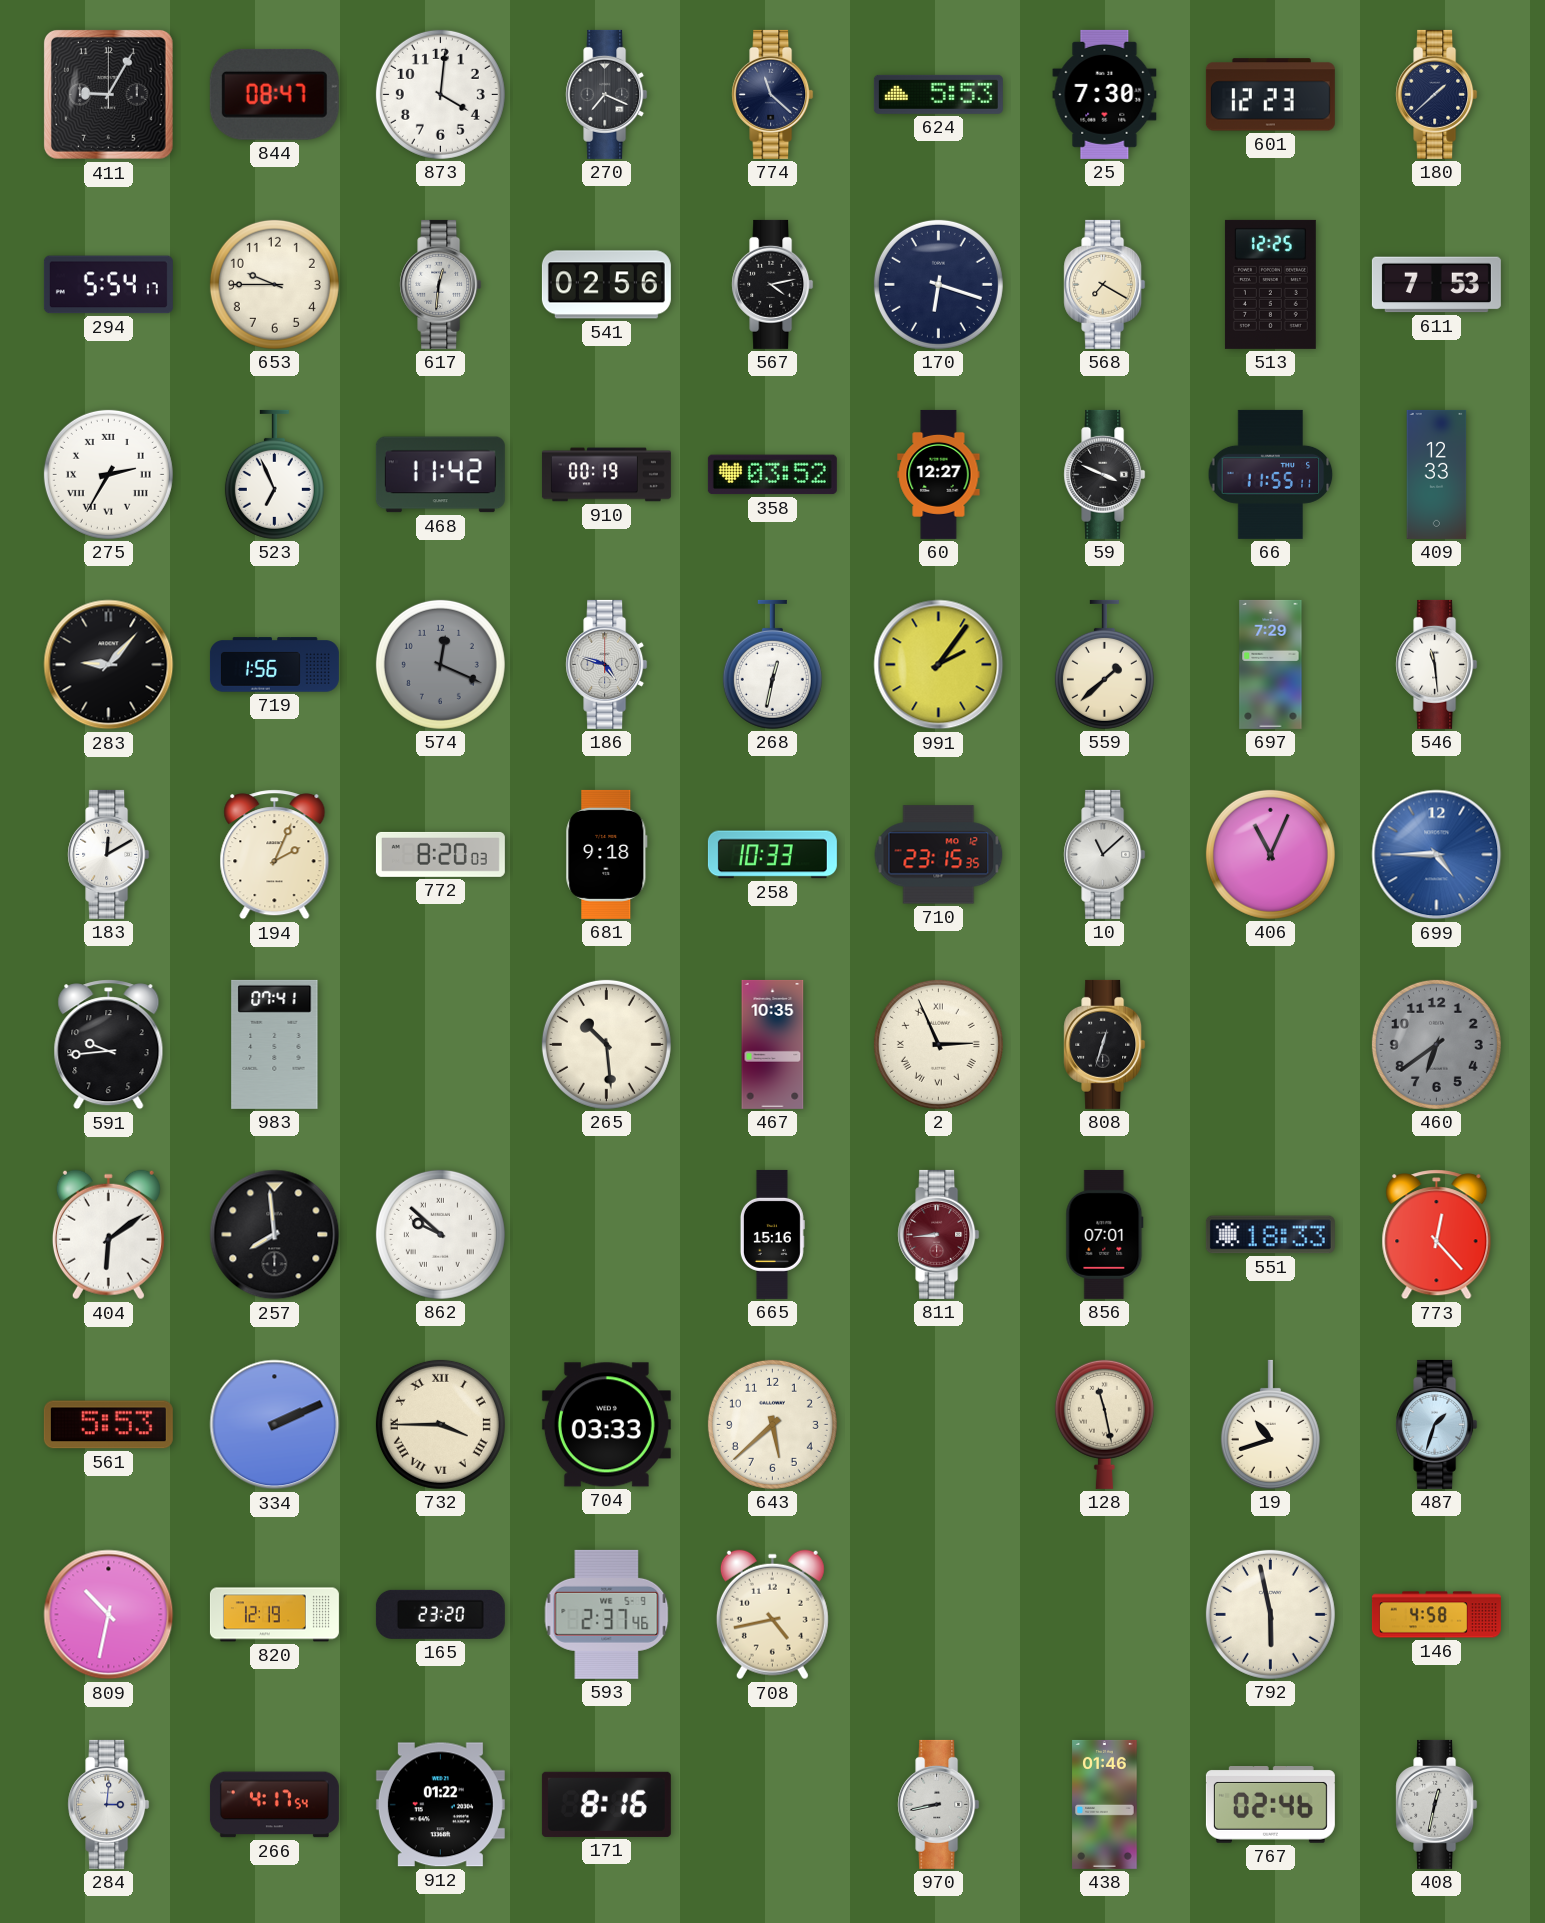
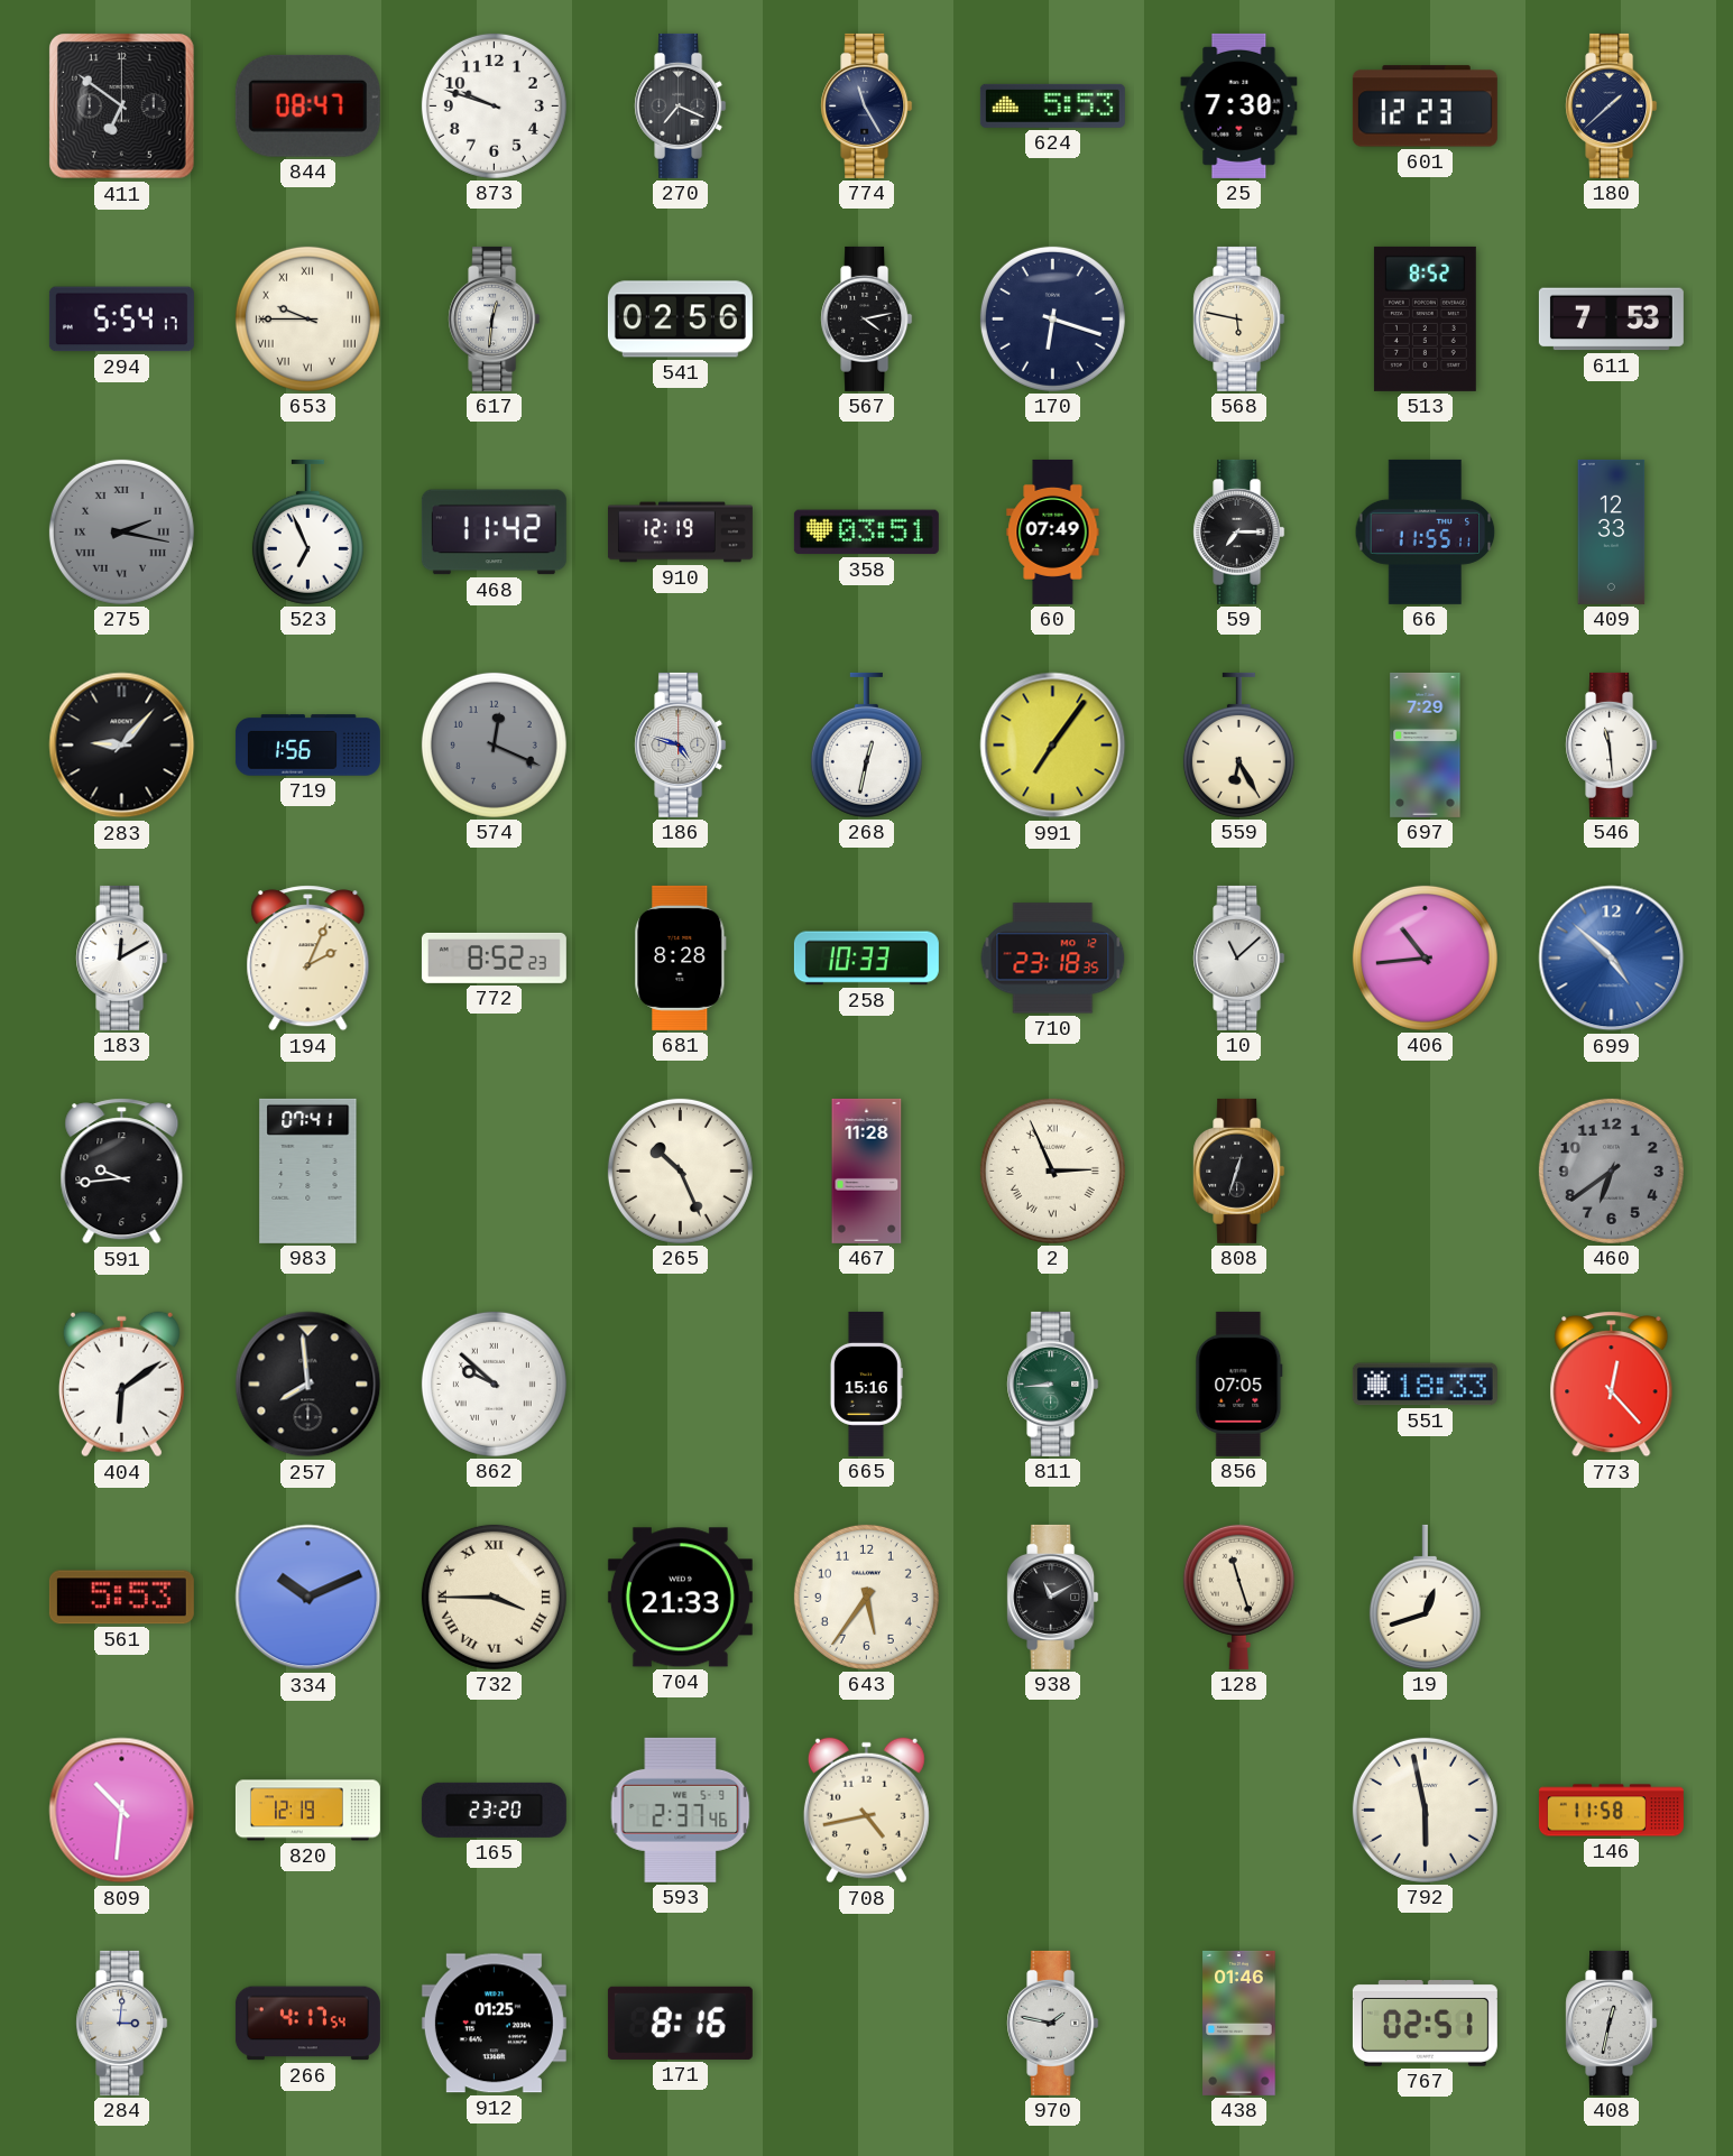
411: 9:05 -> 6:51
873: 4:01 -> 9:48
774: 11:22 -> 11:25
653 numerals: Arabic -> Roman
568: 7:20 -> 5:47
513: 12:25 -> 8:52
275: 2:35 -> 2:17
275 dial: white -> grey
910: 00:19 -> 12:19
358: 03:52 -> 03:51
60: 12:27 -> 07:49
59: 3:49 -> 7:15
991: 2:06 -> 7:06
559: 1:38 -> 6:25
772: 8:20 -> 8:52
681: 9:18 -> 8:28
710: 23:15 -> 23:18
406: 11:04 -> 10:44
699: 4:45 -> 4:52
265: 10:29 -> 10:26
467: 10:35 -> 11:28
811 dial: burgundy -> green
856: 07:01 -> 07:05
334: 2:11 -> 10:11
704: 03:33 -> 21:33
643: 5:38 -> 5:36
938: none -> 11:10
128: 11:28 -> 11:27
19: 10:42 -> 12:42
487: 1:33 -> none
809: 10:32 -> 10:31
146: 4:58 -> 11:58
912: 01:22 -> 01:25
970: 8:43 -> 1:47
767: 02:46 -> 02:51
